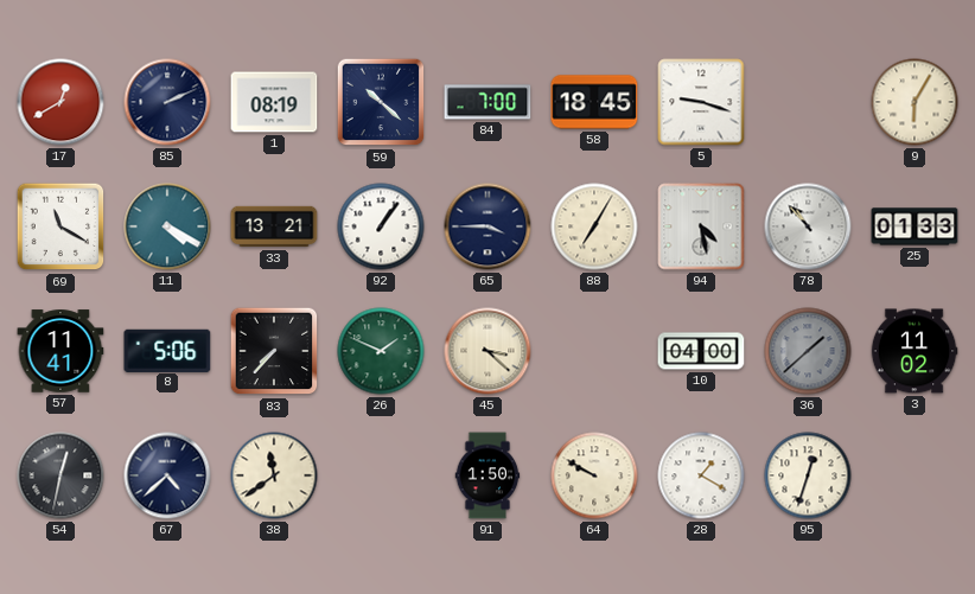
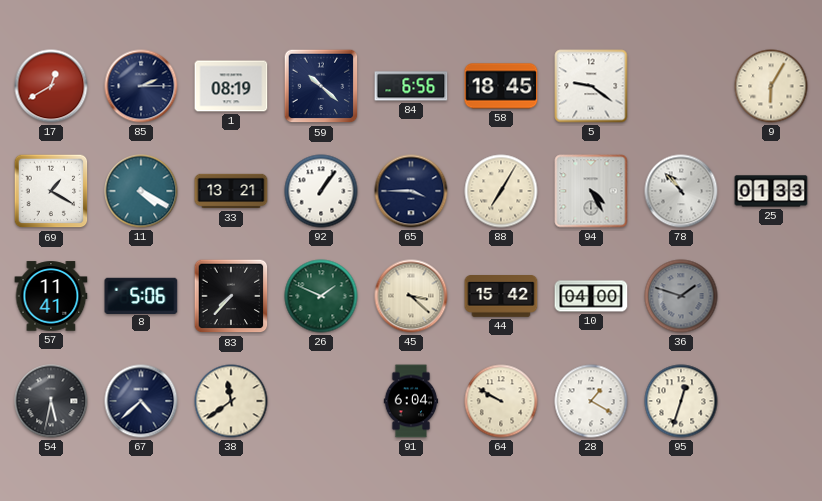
85: 2:11 -> 2:15
84: 7:00 -> 6:56
5: 9:18 -> 9:21
69: 11:20 -> 1:20
94: 4:28 -> 4:25
44: none -> 15:42
36: 1:38 -> 1:48
3: 11:02 -> none
54: 12:32 -> 5:32
91: 1:50 -> 6:04
